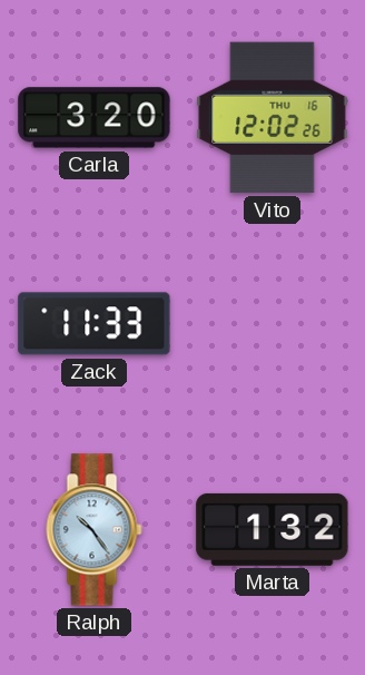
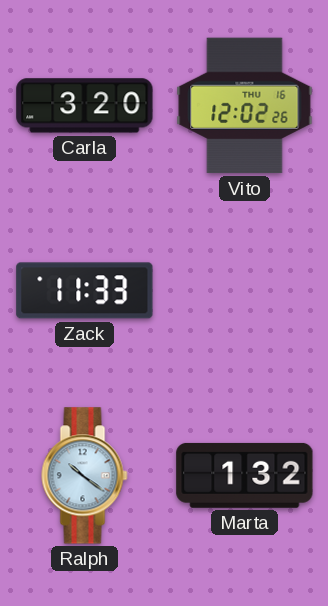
Ralph: 10:24 -> 10:21
